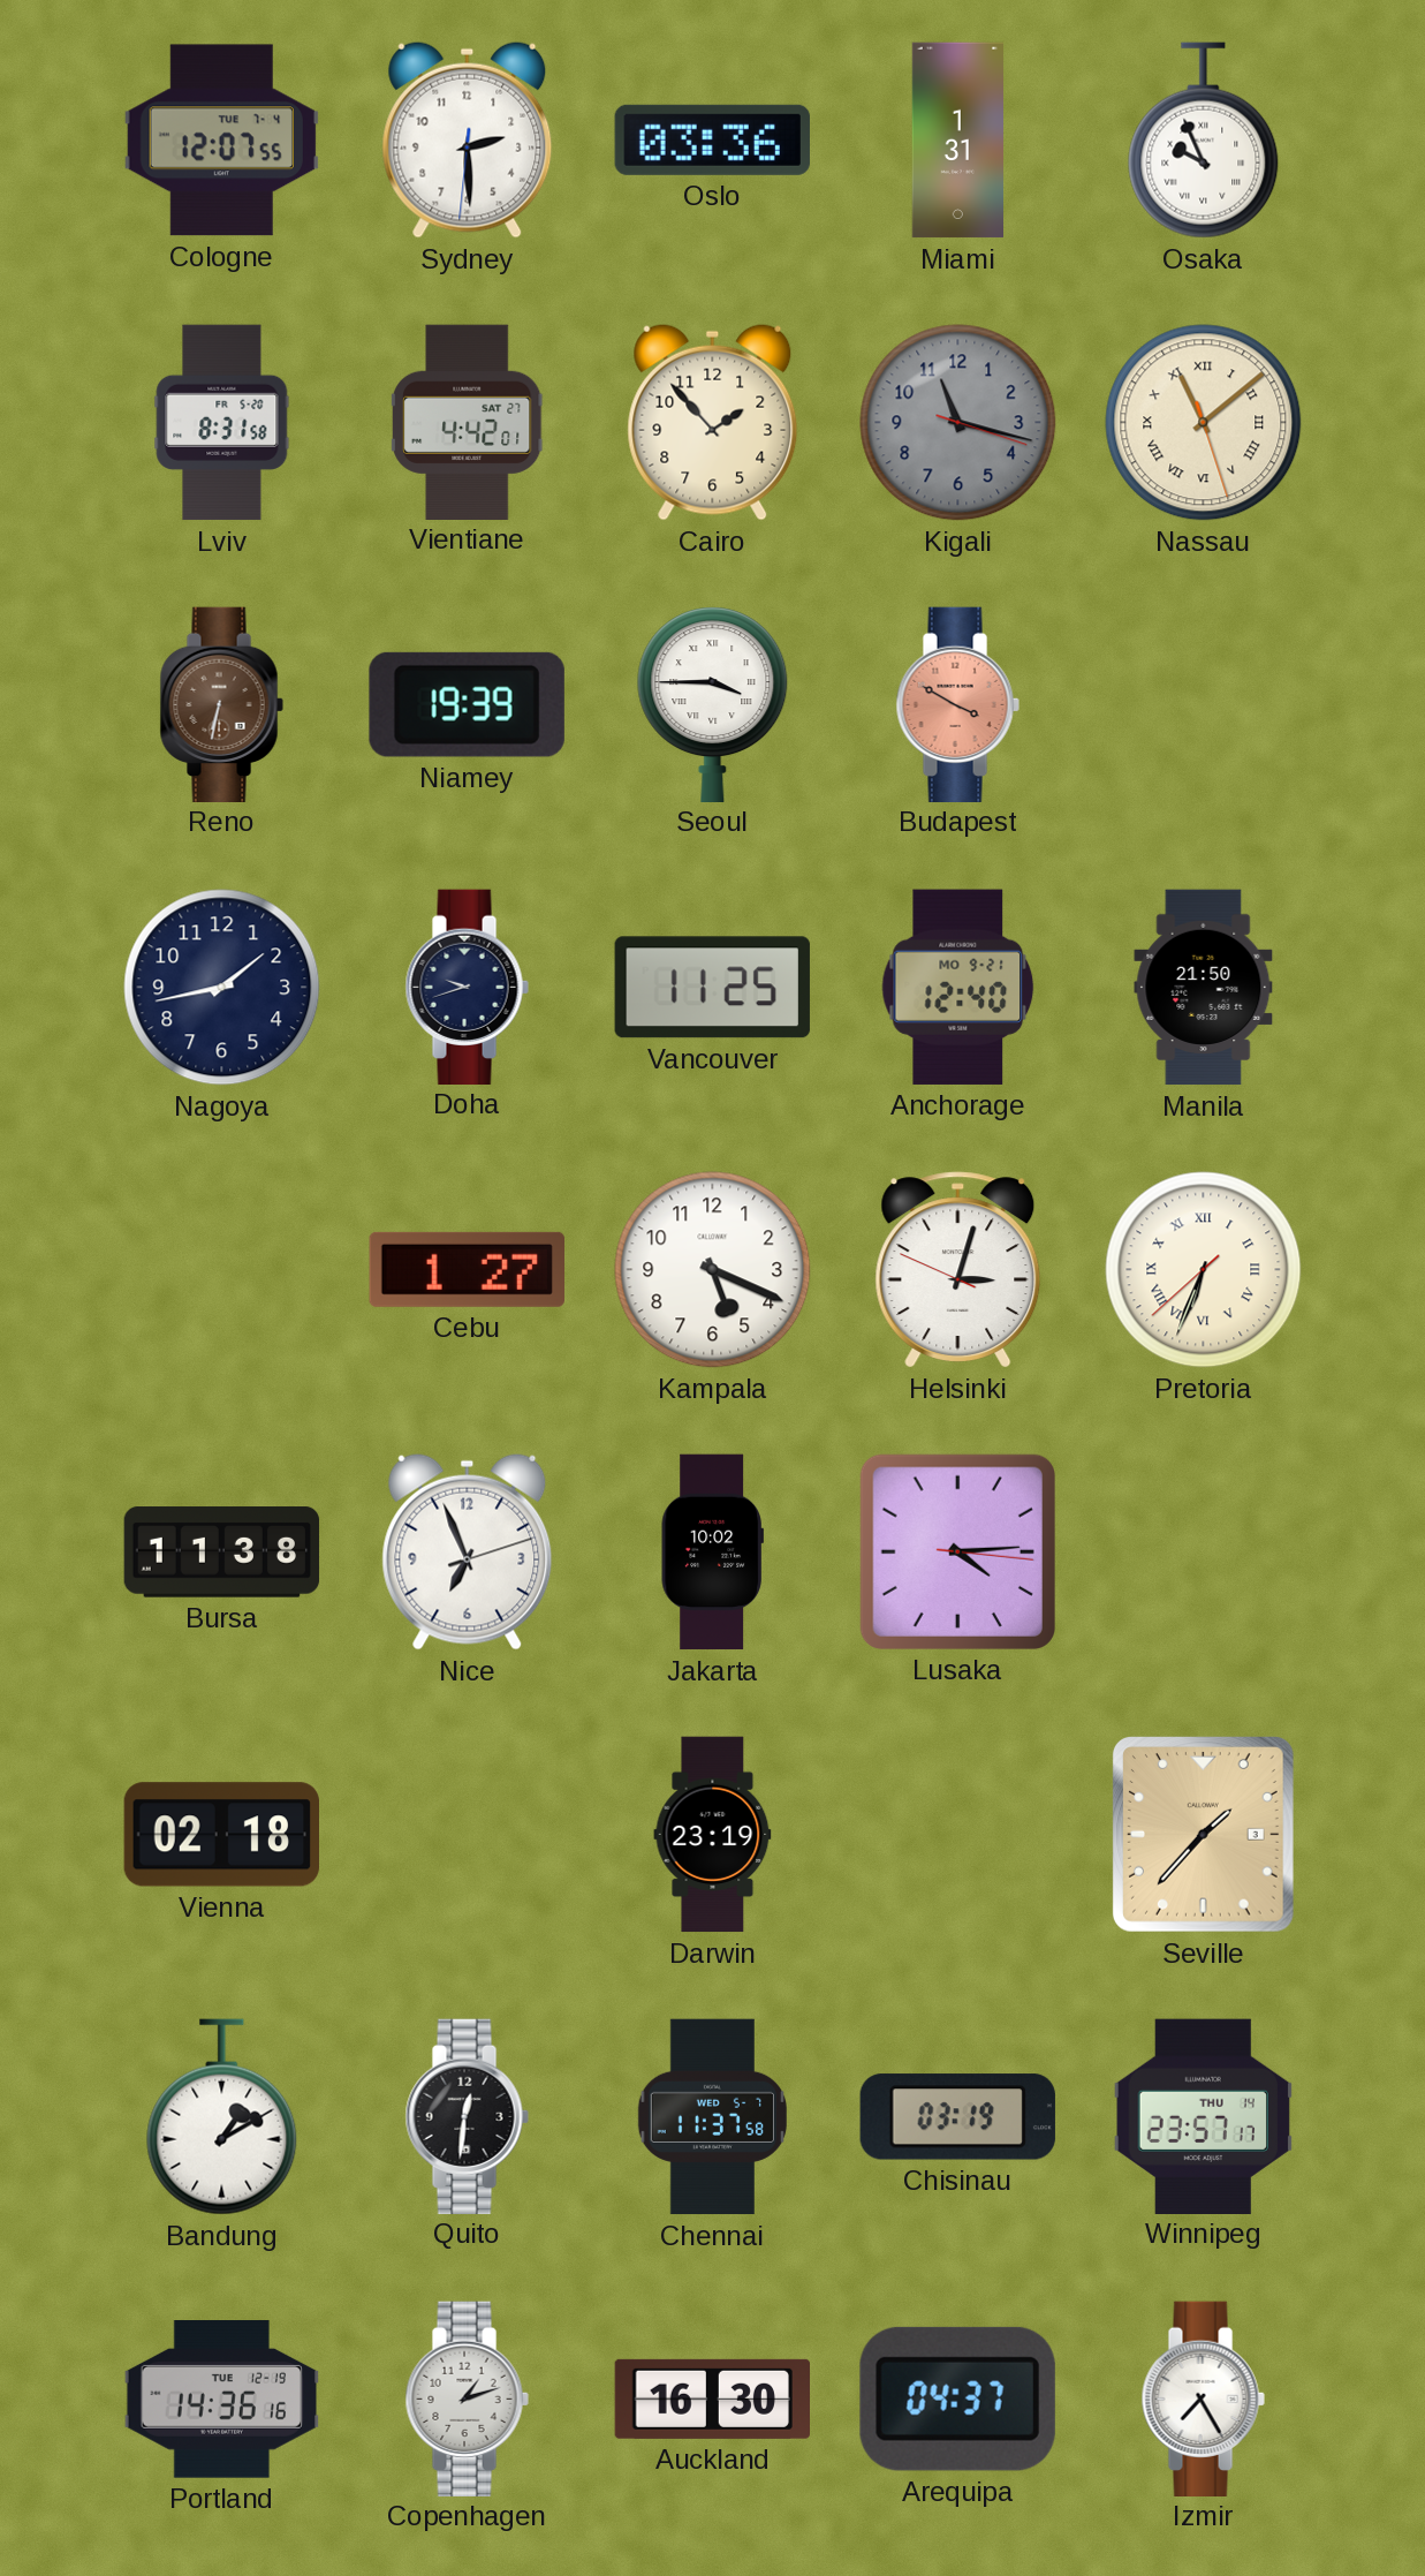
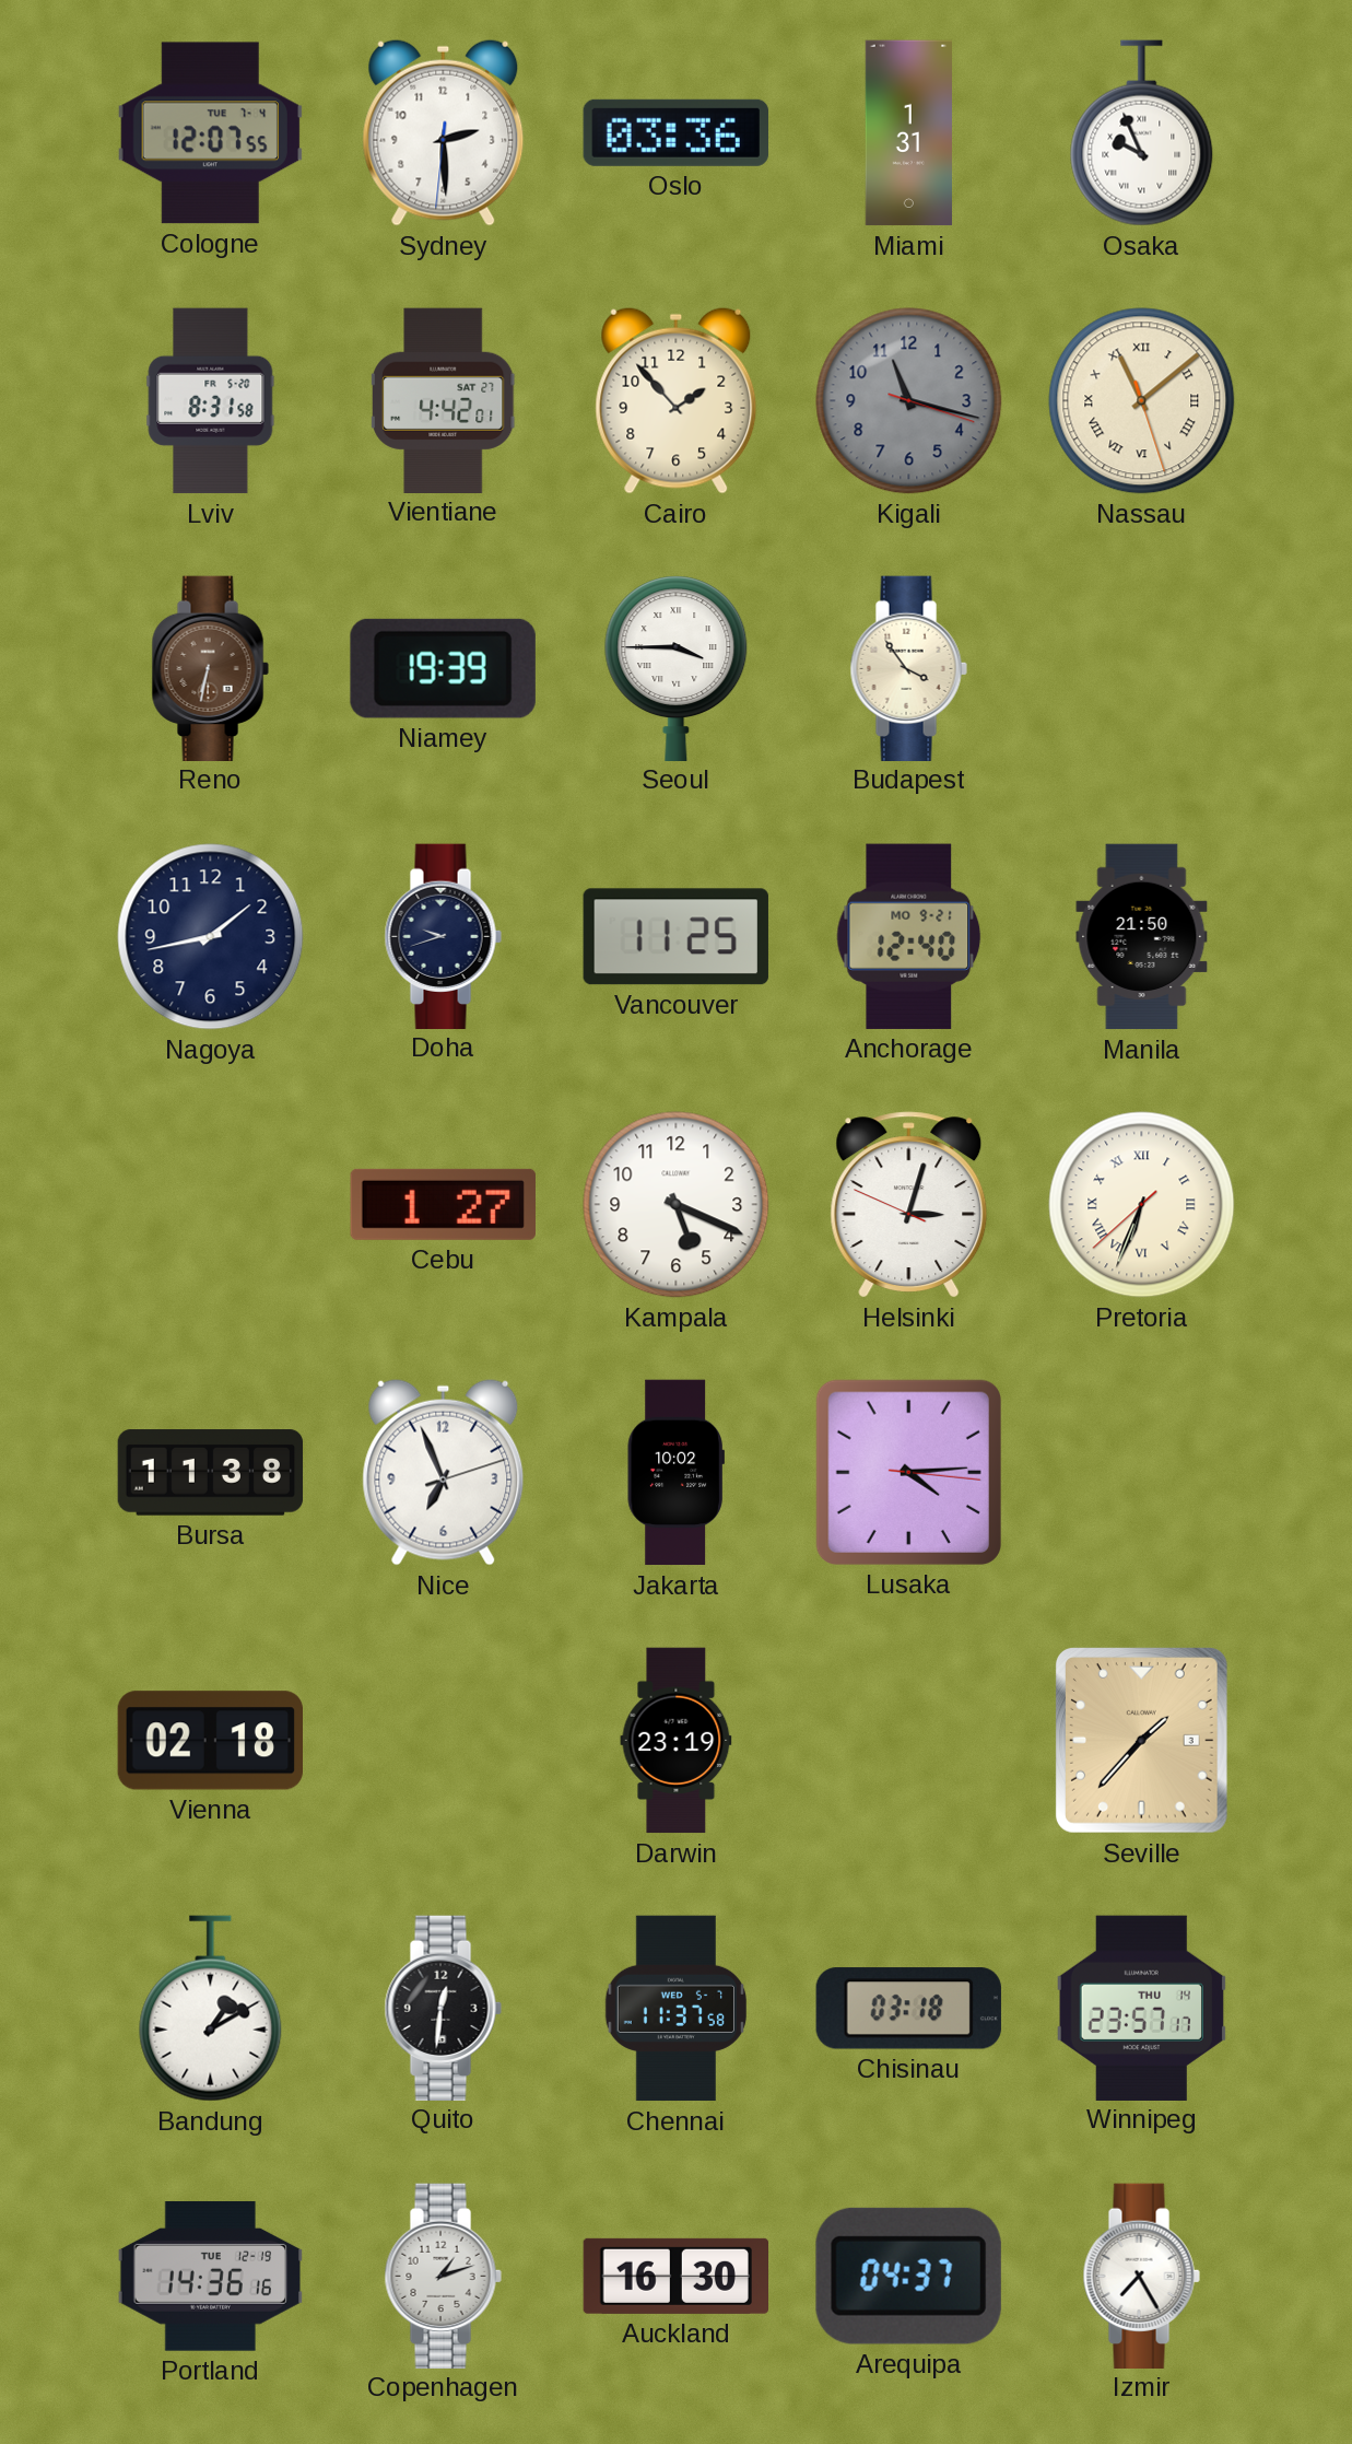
Budapest: 3:50 -> 3:54
Budapest dial: salmon -> cream
Chisinau: 03:19 -> 03:18
